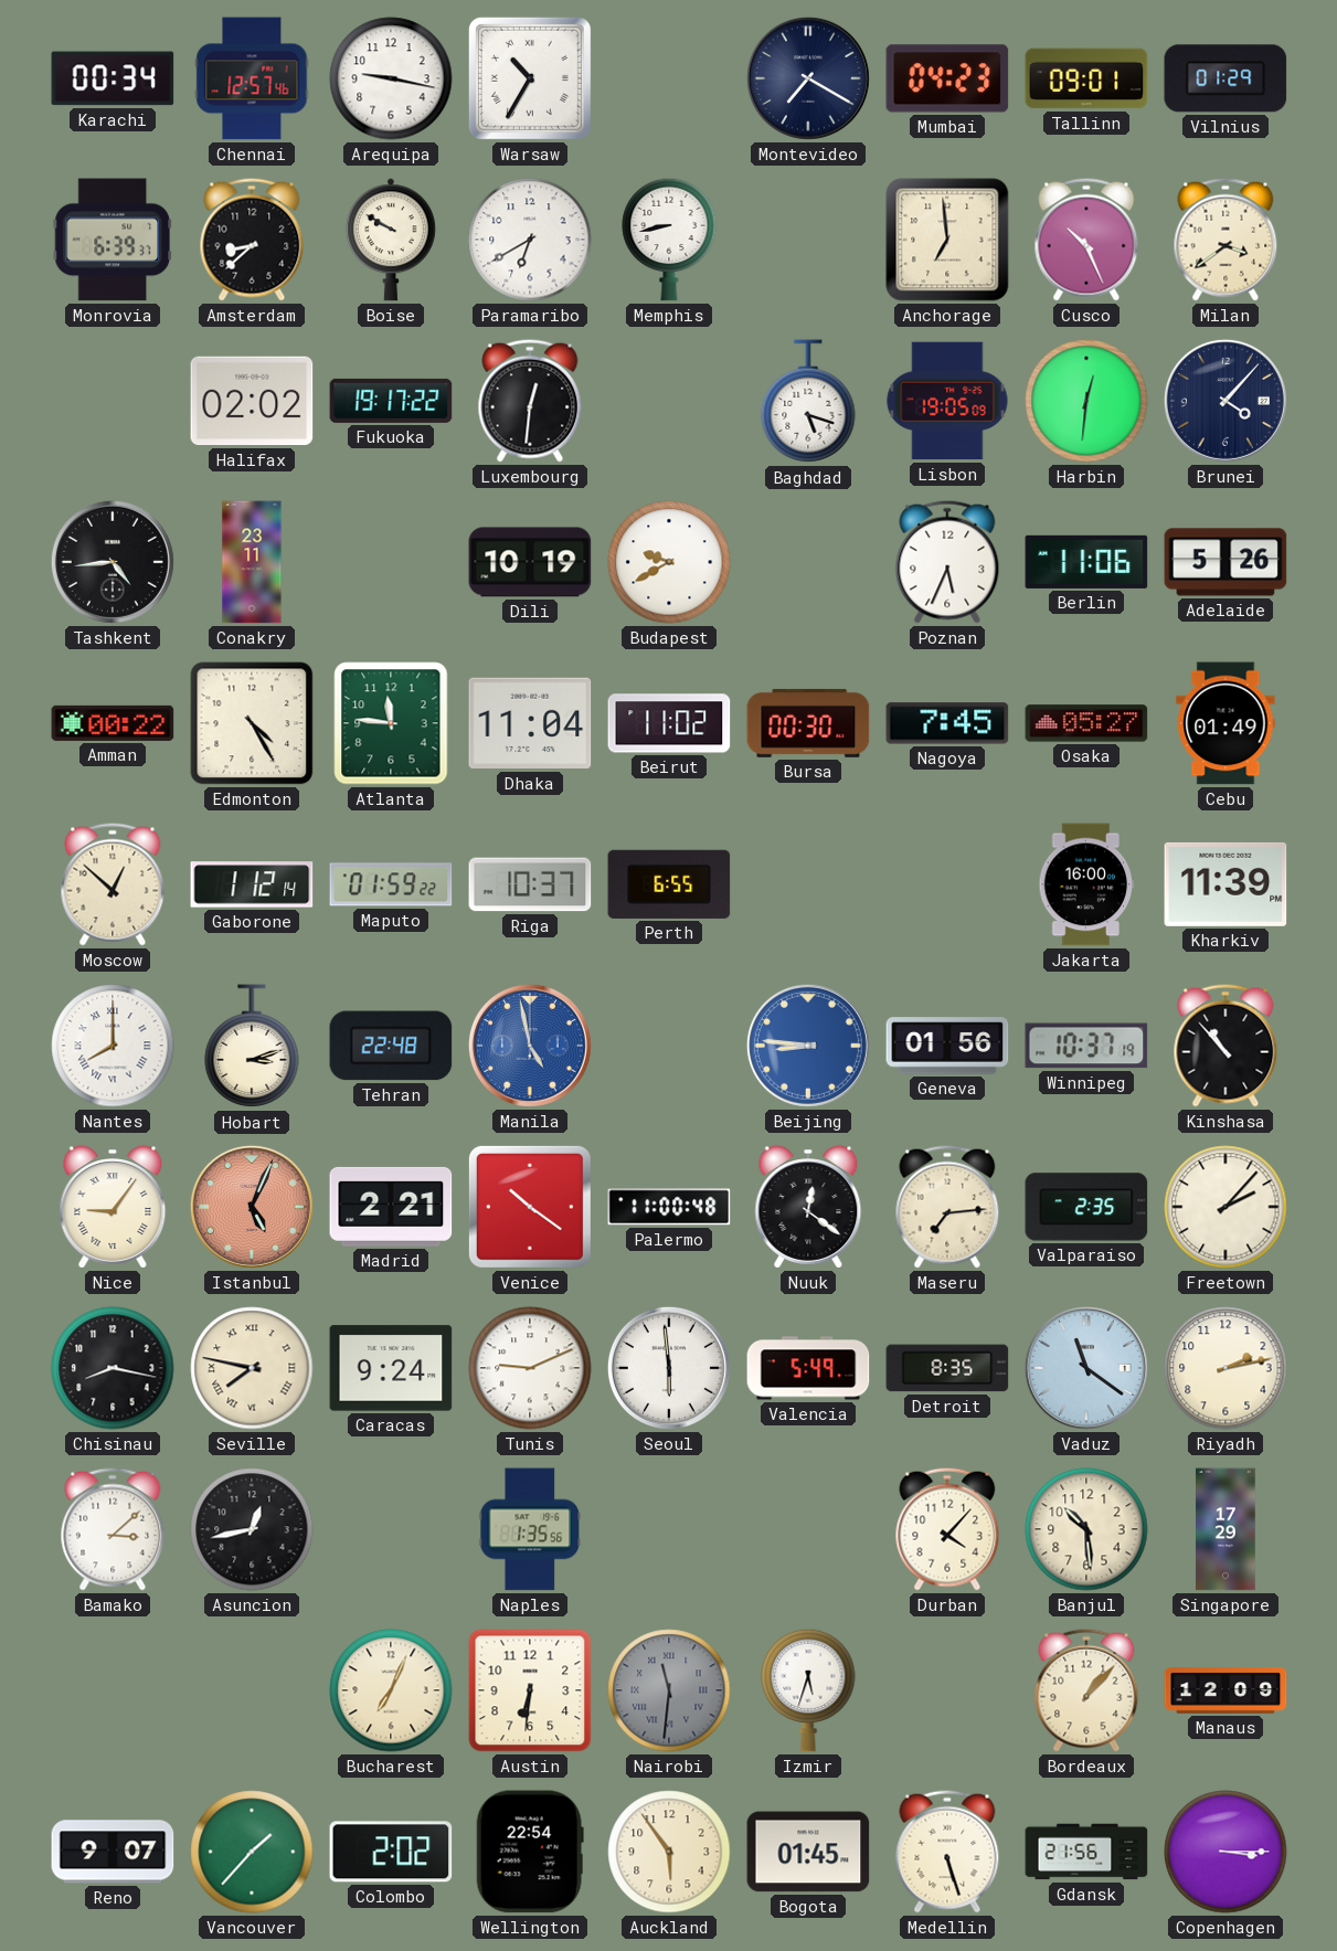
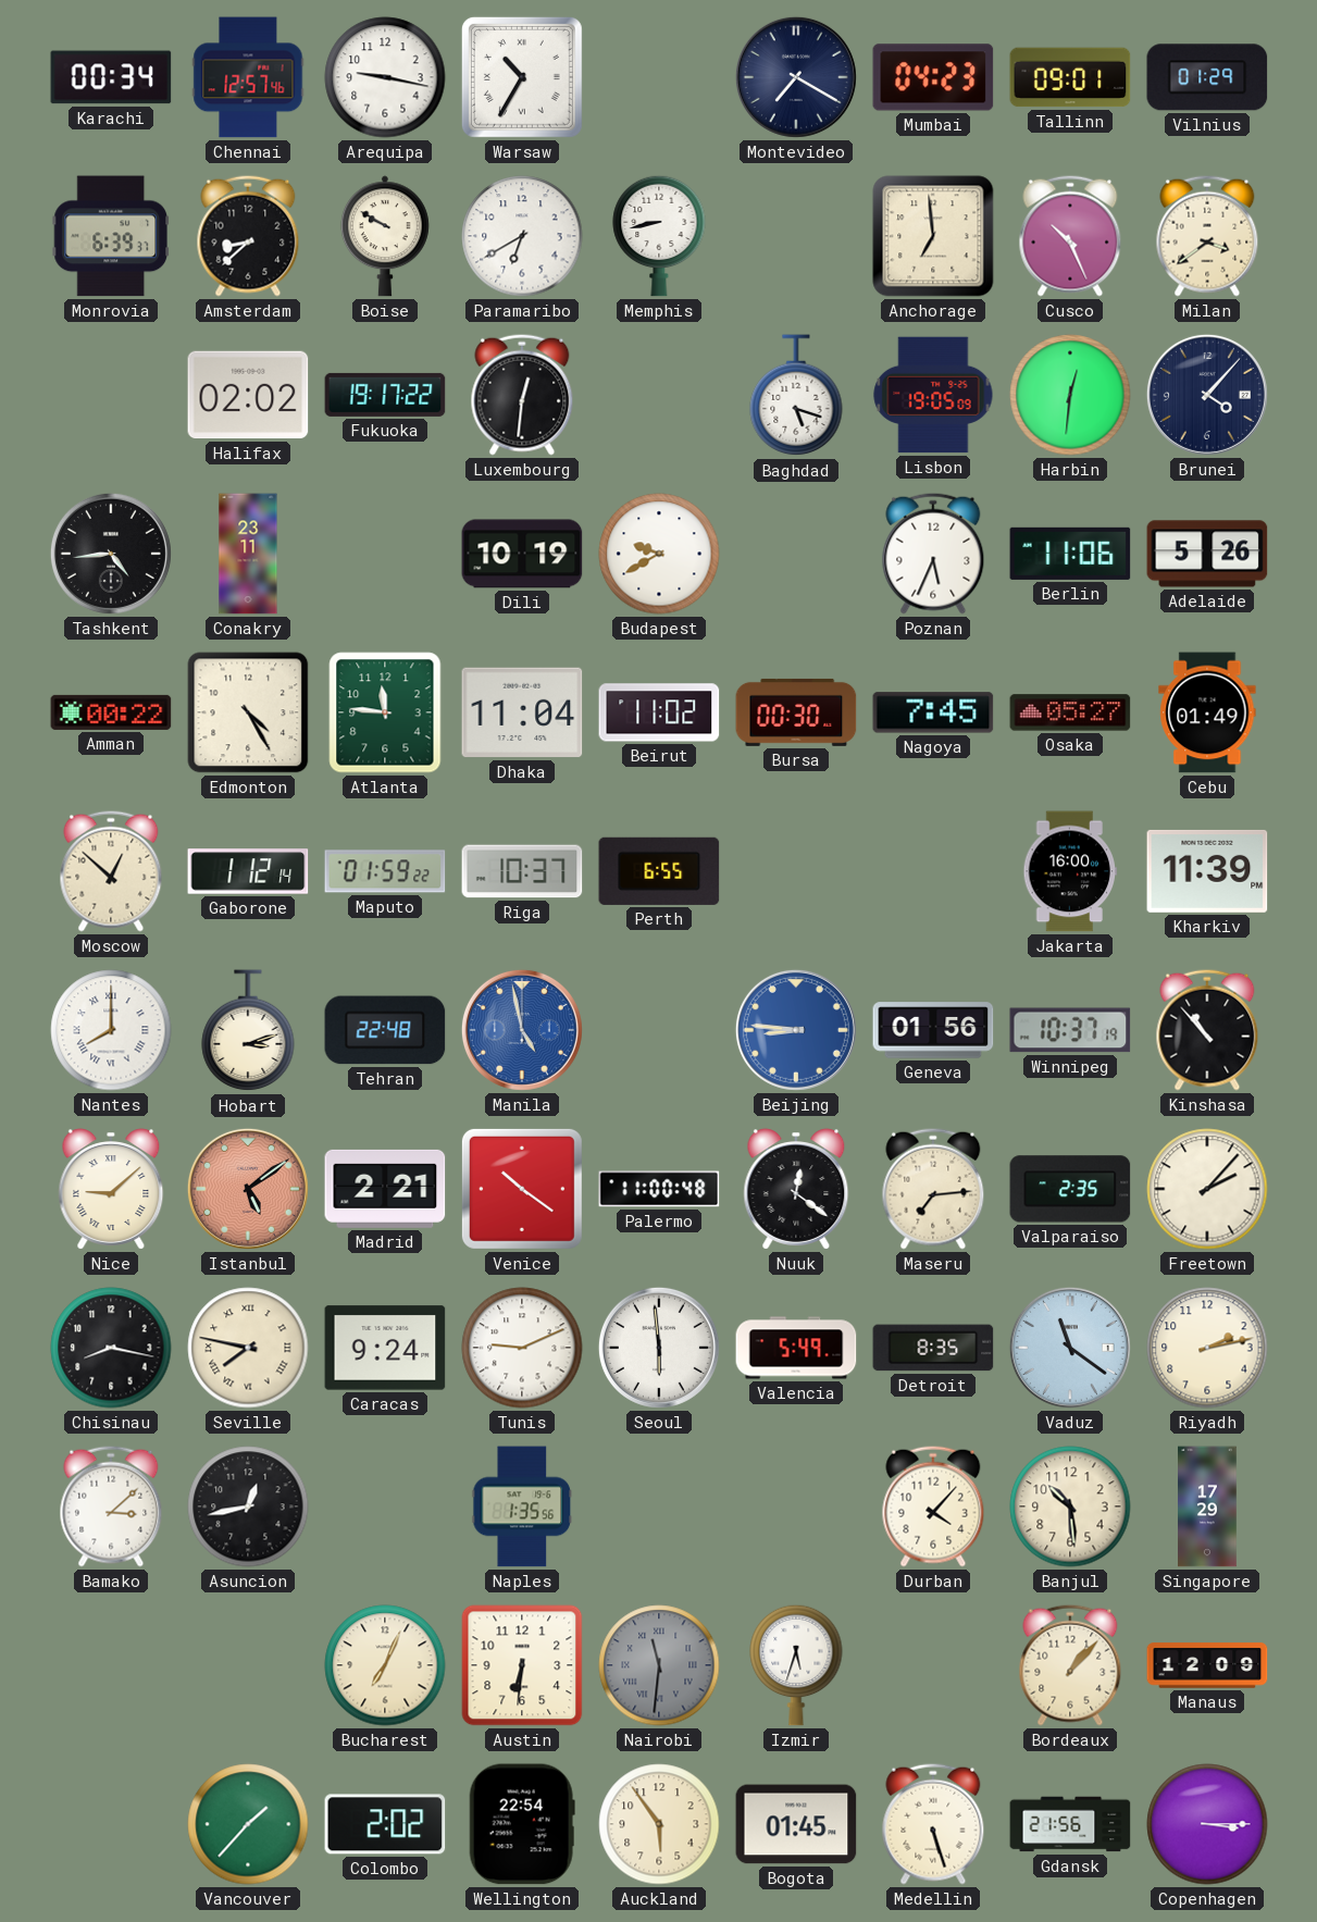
Nice: 9:06 -> 9:08
Istanbul: 5:04 -> 5:09
Reno: 9:07 -> none
